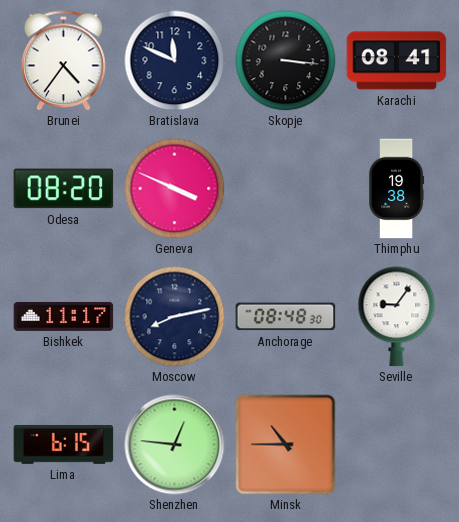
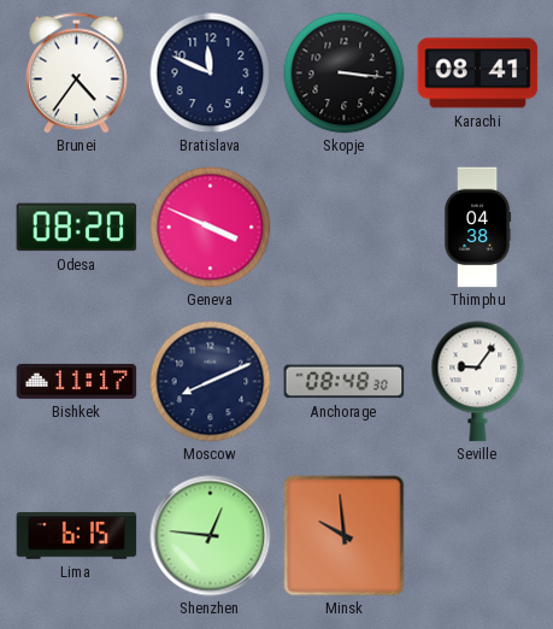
Thimphu: 19:38 -> 04:38
Moscow: 8:13 -> 8:11
Minsk: 10:45 -> 9:59
